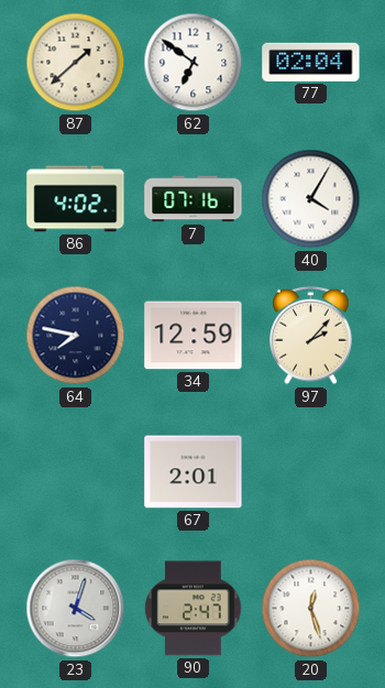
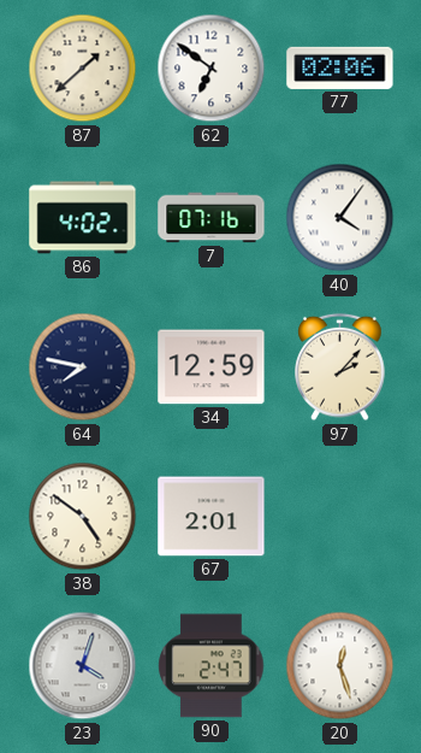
77: 02:04 -> 02:06
40: 4:05 -> 4:06
38: none -> 4:51
